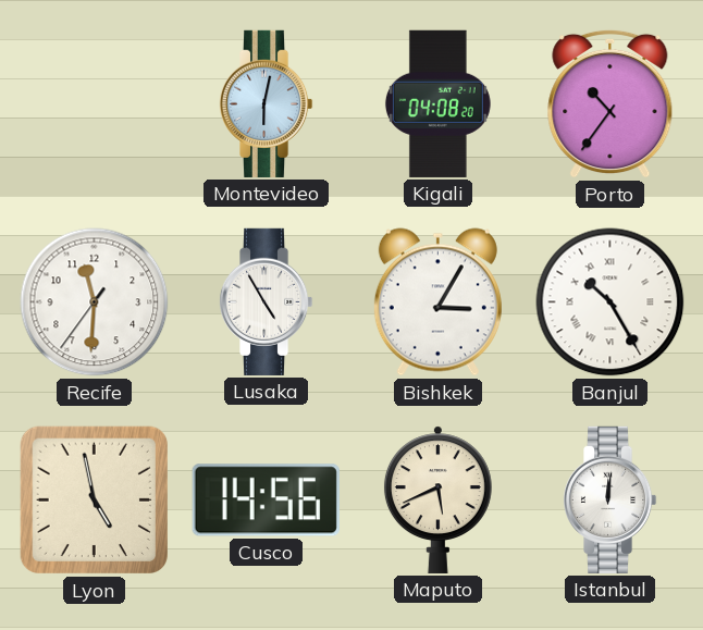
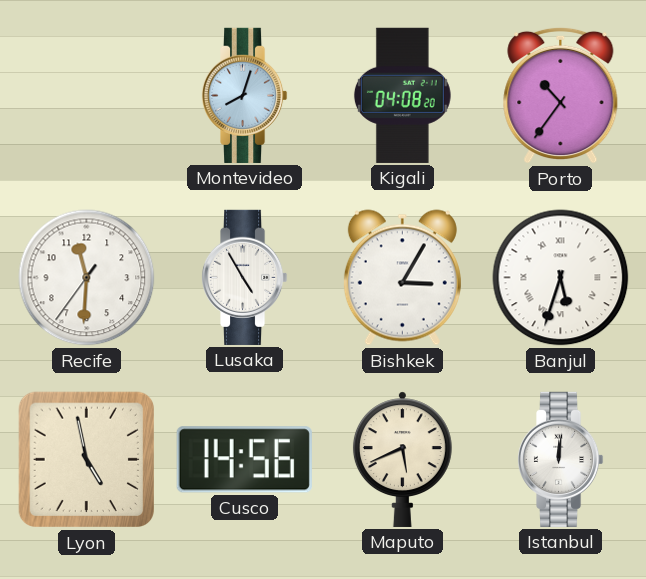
Montevideo: 6:02 -> 8:03
Banjul: 10:25 -> 5:33
